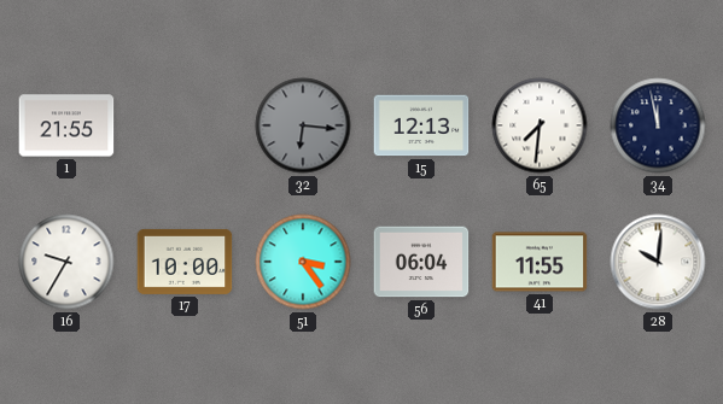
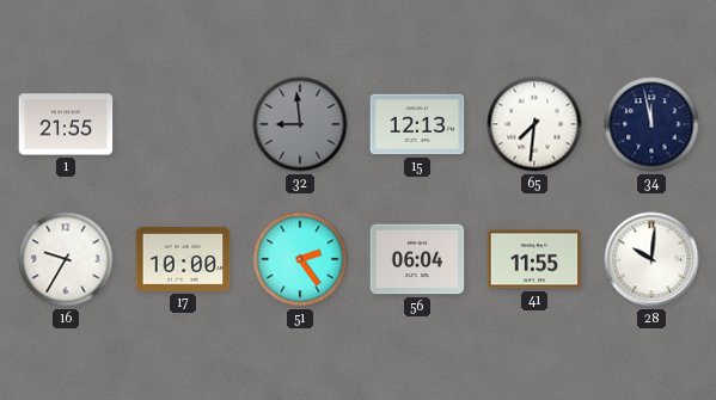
32: 6:16 -> 8:59
51: 3:24 -> 2:24
